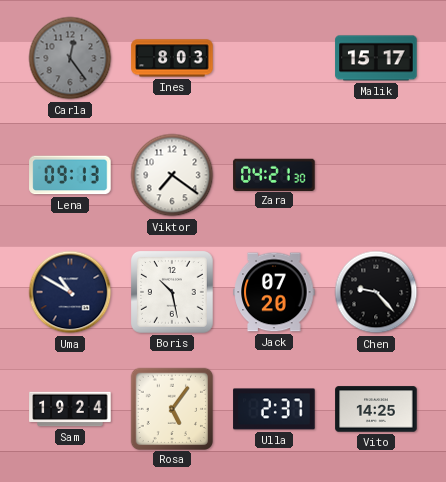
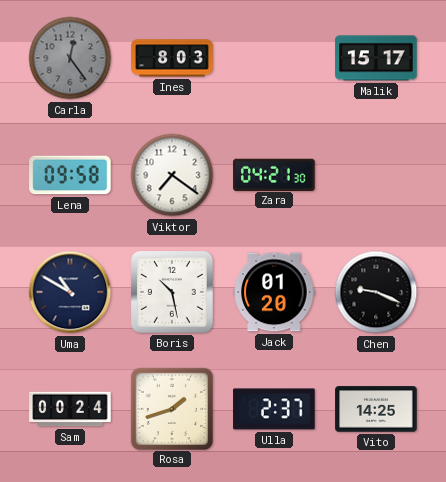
Lena: 09:13 -> 09:58
Jack: 07:20 -> 01:20
Chen: 9:23 -> 9:19
Sam: 19:24 -> 00:24
Rosa: 5:06 -> 1:42
